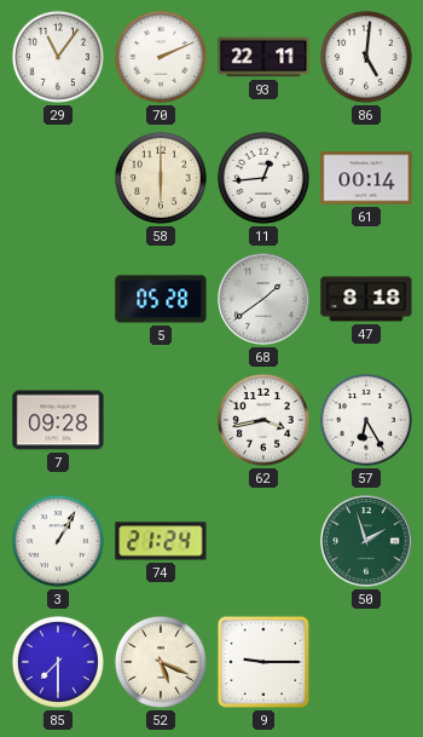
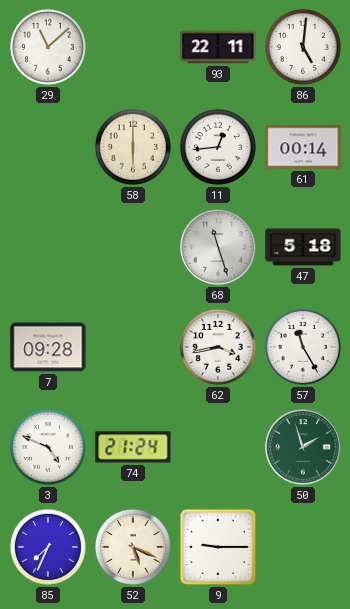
29: 11:06 -> 11:08
70: 2:11 -> none
5: 05:28 -> none
68: 1:39 -> 11:27
47: 8:18 -> 5:18
57: 6:25 -> 11:25
3: 1:05 -> 4:49
85: 7:30 -> 7:34
